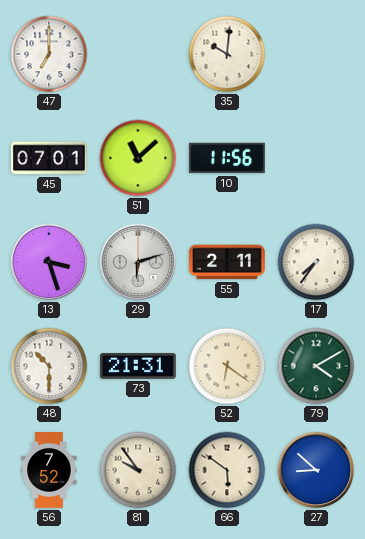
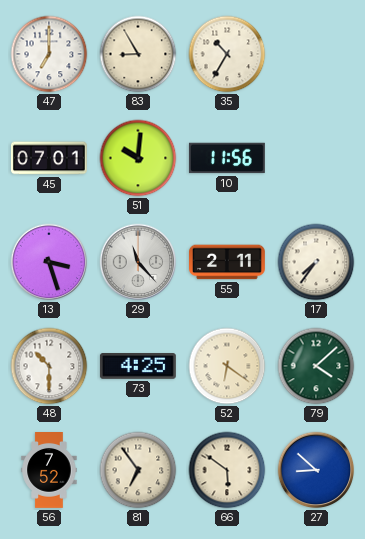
83: none -> 8:55
35: 10:01 -> 10:35
51: 11:08 -> 10:01
29: 6:12 -> 11:23
73: 21:31 -> 4:25
79: 4:10 -> 4:08
81: 9:54 -> 6:54
